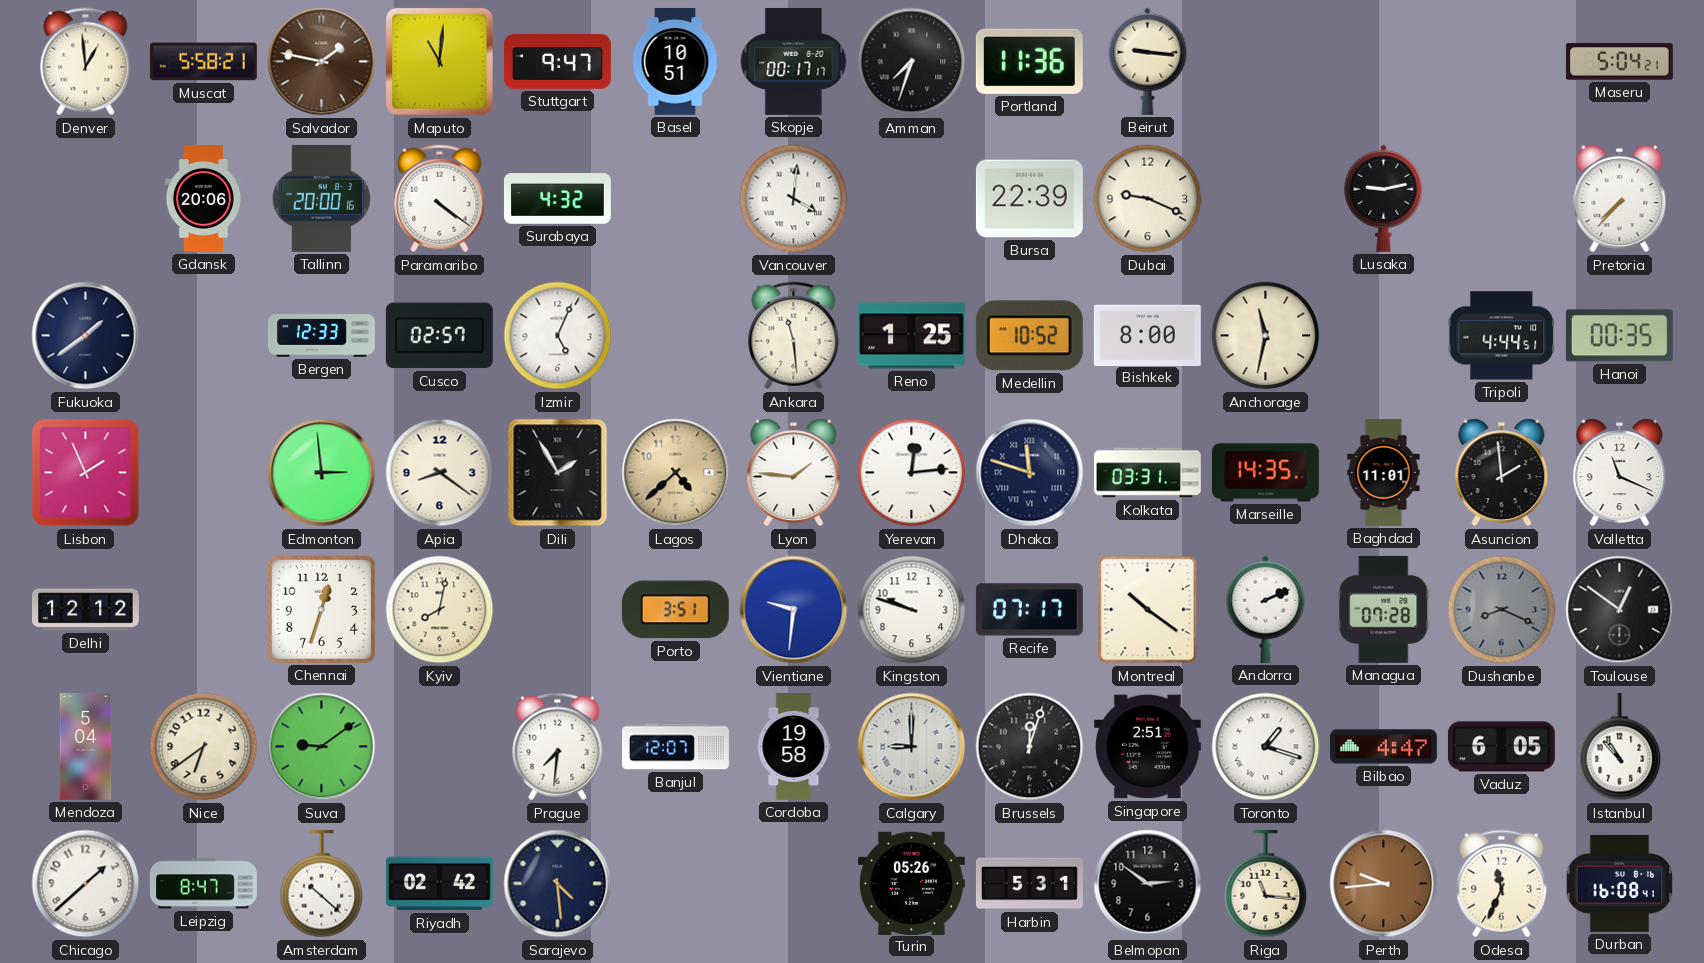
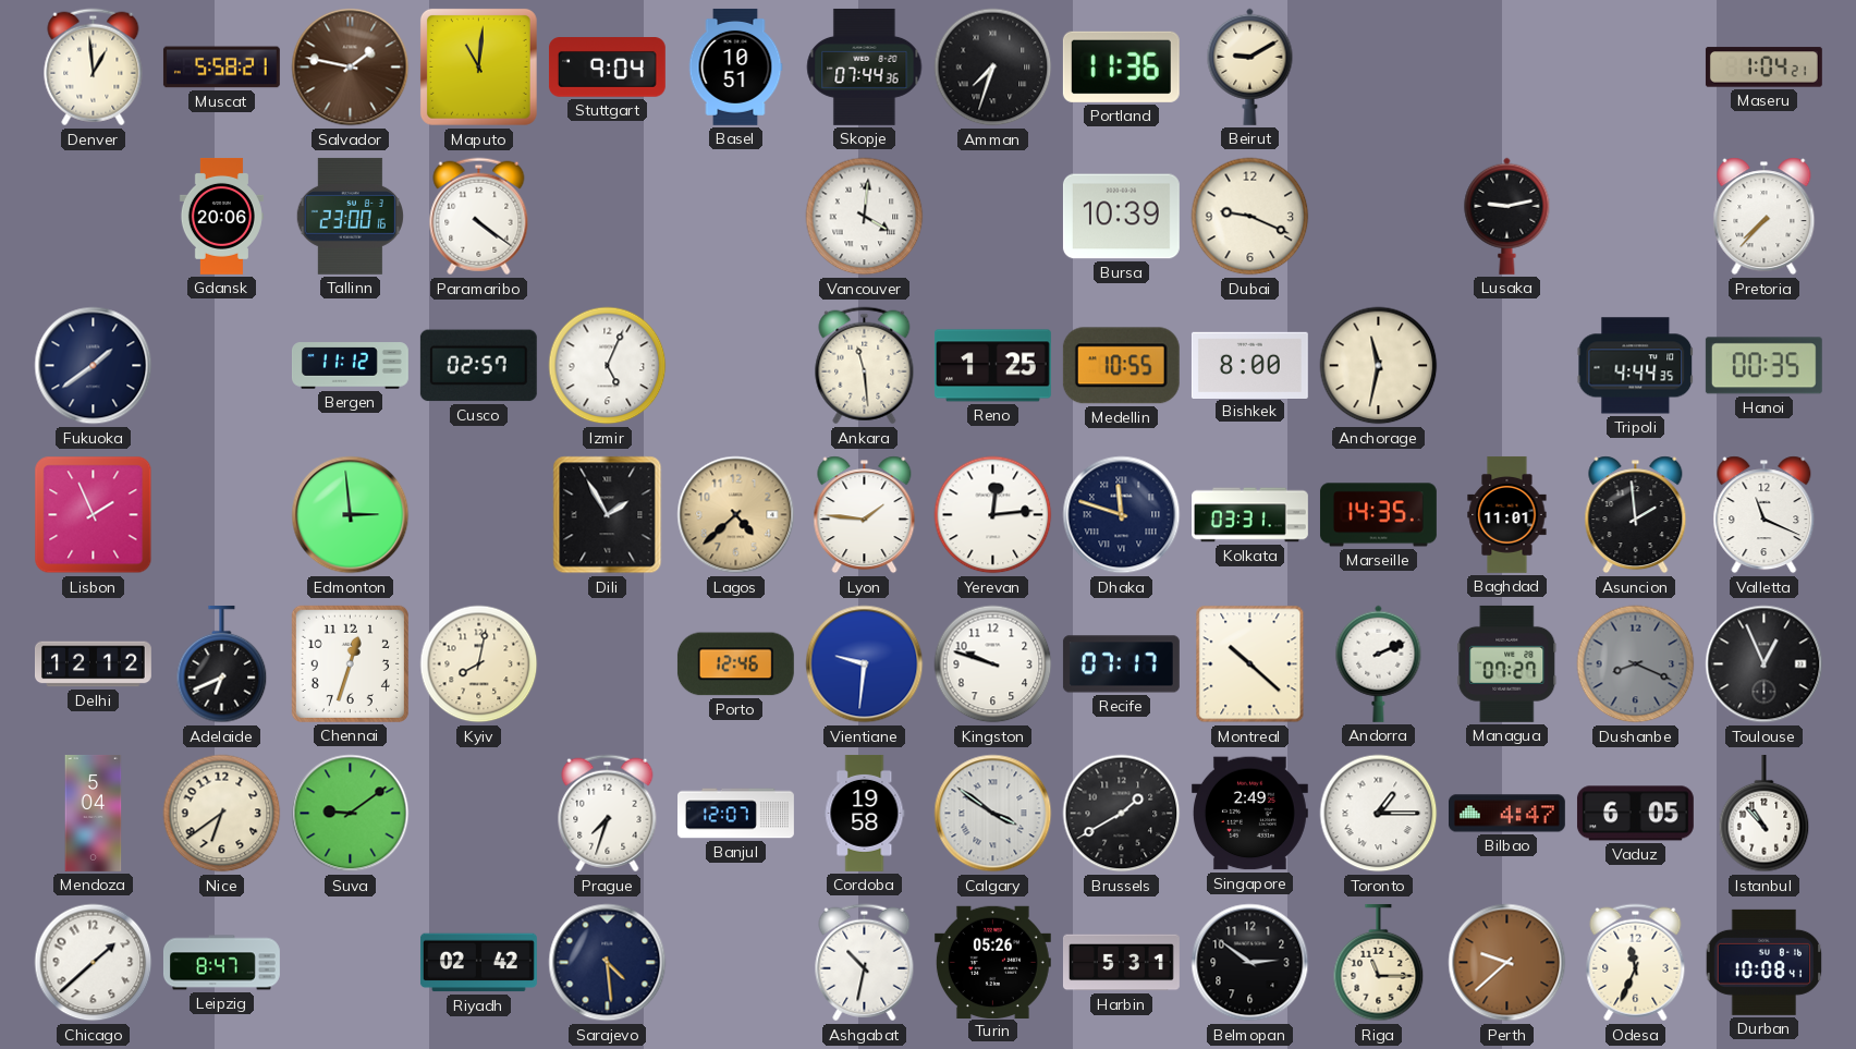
Stuttgart: 9:47 -> 9:04
Skopje: 00:17 -> 07:44
Beirut: 9:16 -> 9:10
Maseru: 5:04 -> 1:04
Tallinn: 20:00 -> 23:00
Surabaya: 4:32 -> none
Bursa: 22:39 -> 10:39
Bergen: 12:33 -> 11:12
Medellin: 10:52 -> 10:55
Tripoli: 4:44:51 -> 4:44:35
Apia: 8:21 -> none
Adelaide: none -> 6:41
Porto: 3:51 -> 12:46
Montreal: 10:21 -> 10:22
Managua: 07:28 -> 07:27
Toulouse: 12:51 -> 12:56
Prague: 7:31 -> 7:33
Calgary: 9:00 -> 3:51
Brussels: 12:03 -> 1:40
Singapore: 2:51 -> 2:49
Toronto: 1:18 -> 1:15
Amsterdam: 10:22 -> none
Ashgabat: none -> 10:32
Riga: 11:16 -> 11:15
Perth: 9:44 -> 9:38
Durban: 16:08 -> 10:08
